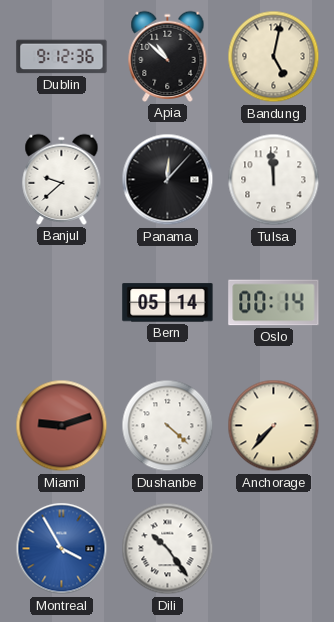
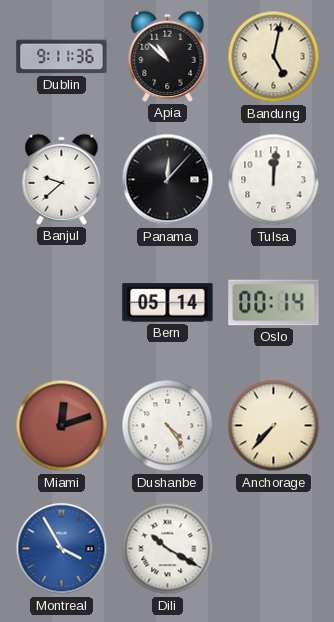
Dublin: 9:12 -> 9:11
Tulsa: 11:59 -> 12:01
Miami: 9:12 -> 12:12
Dushanbe: 4:22 -> 4:24
Dili: 10:24 -> 10:20
